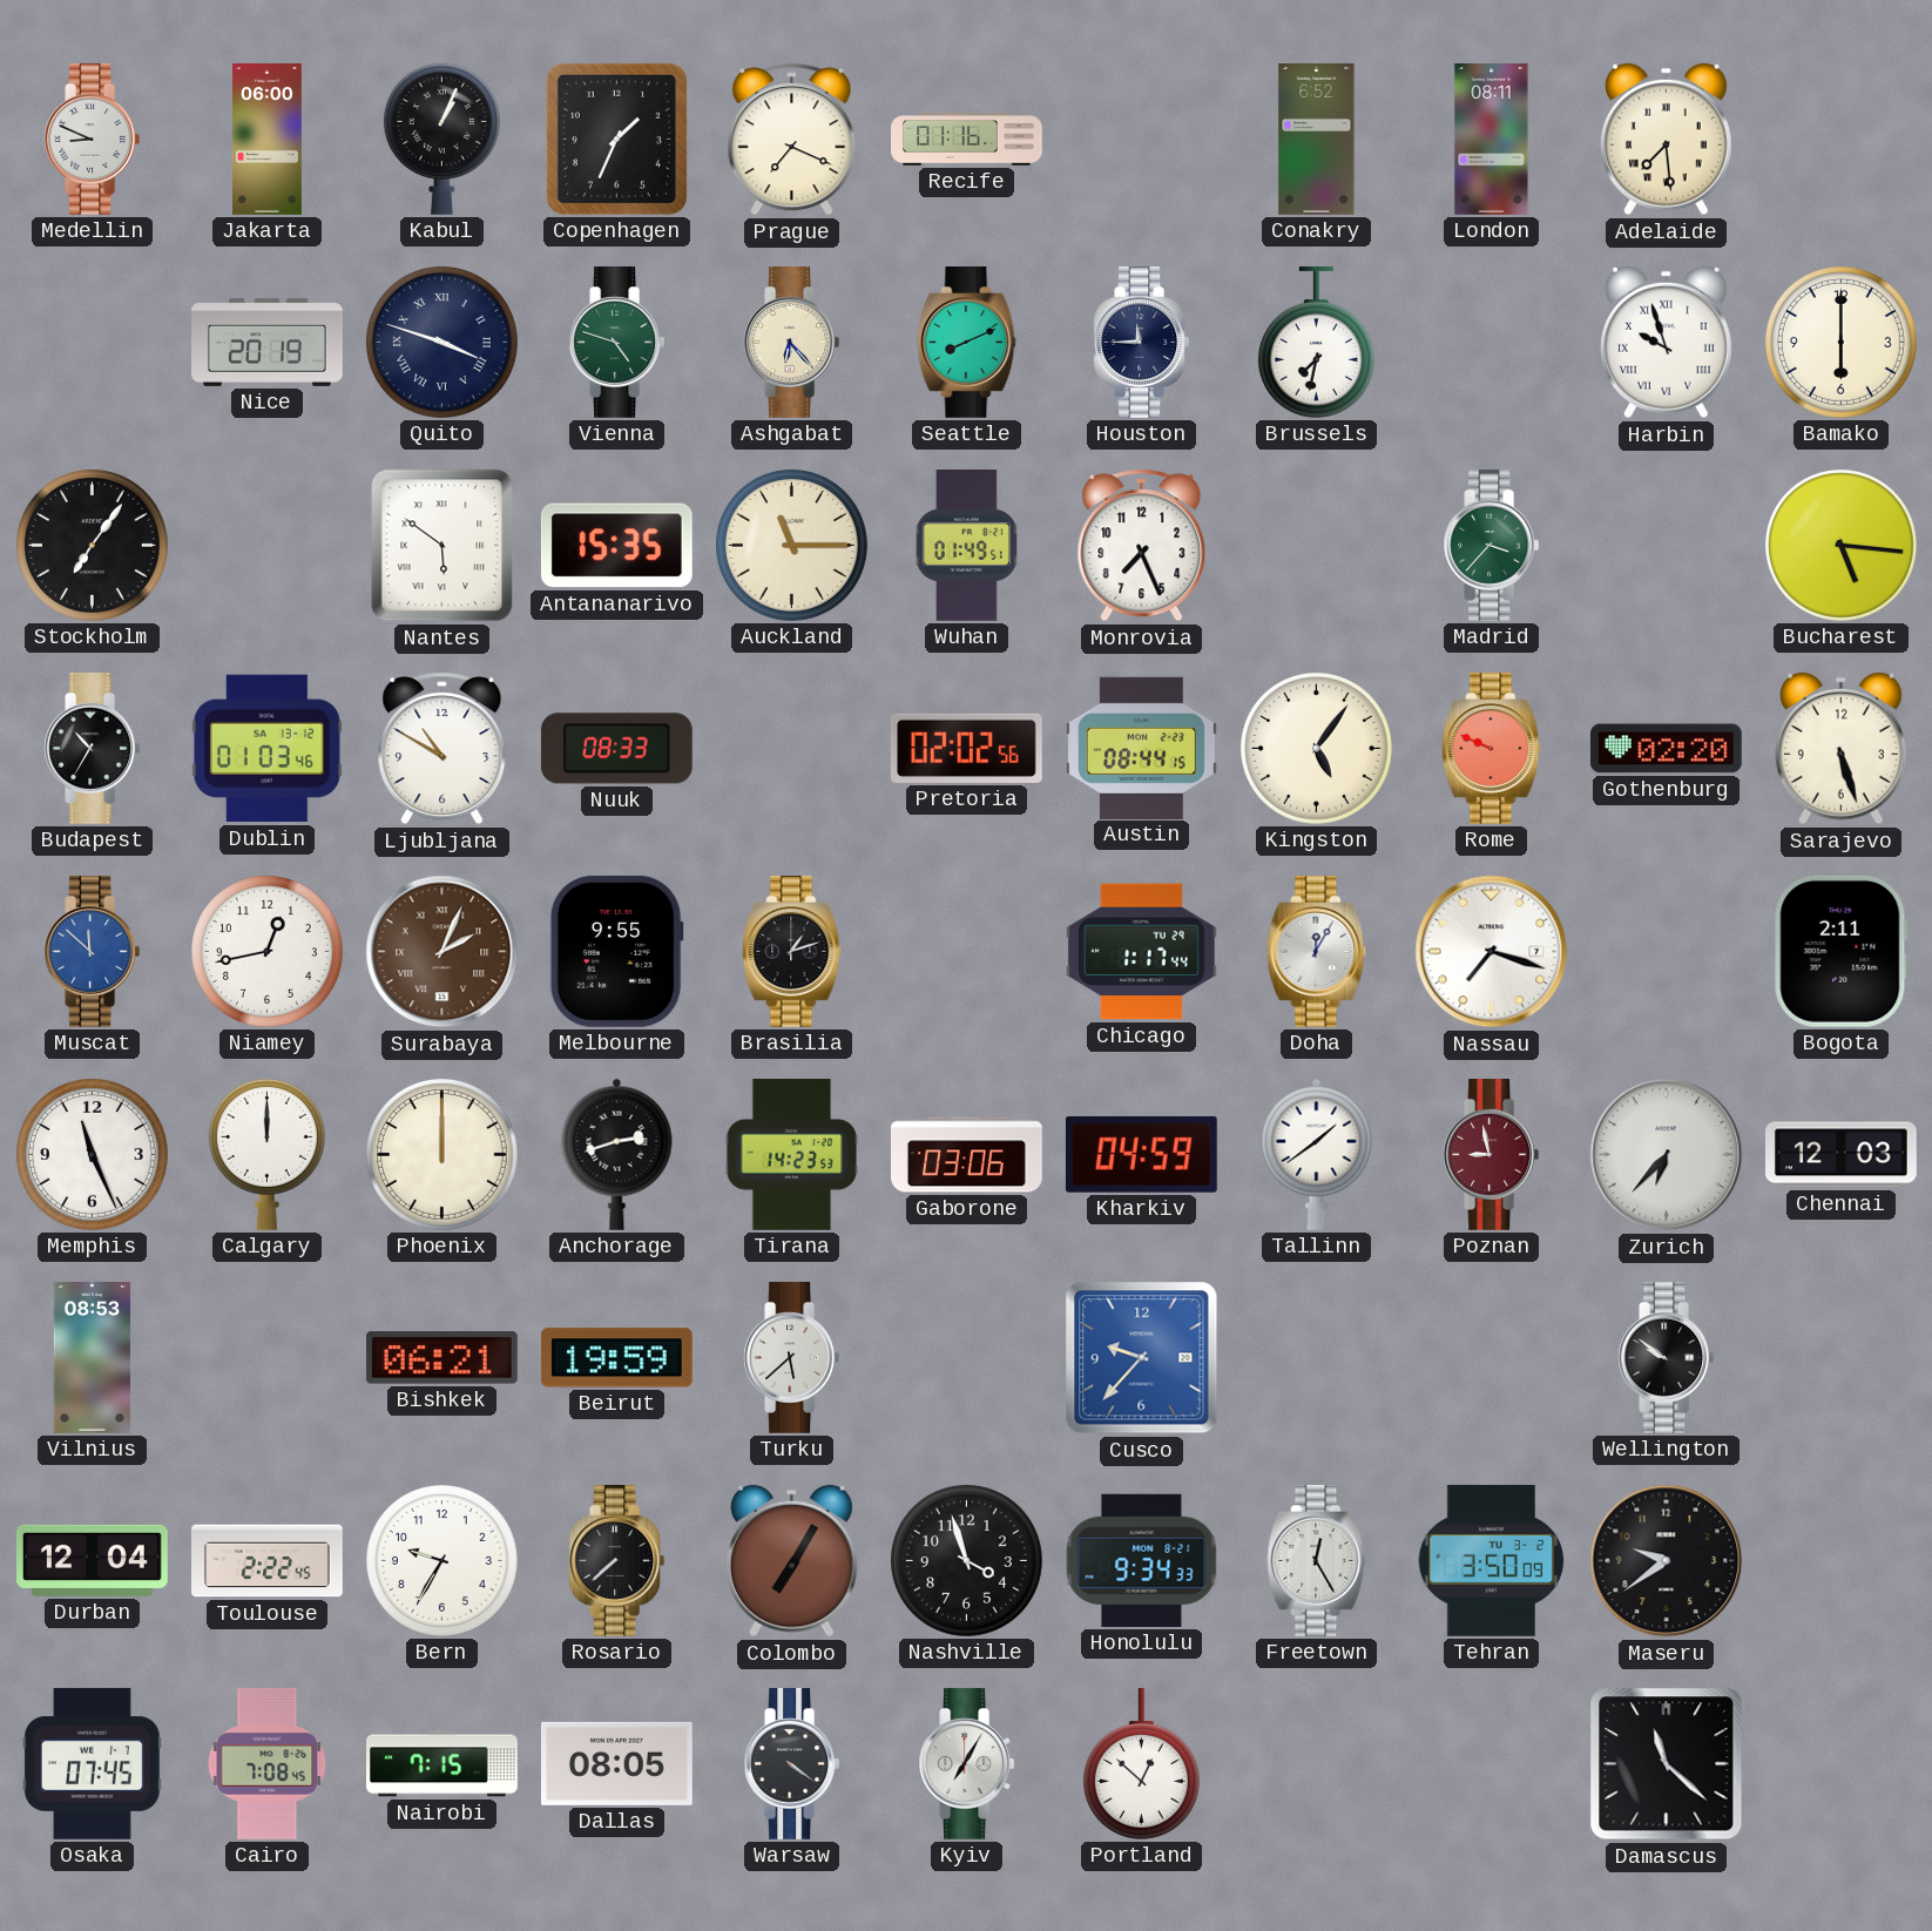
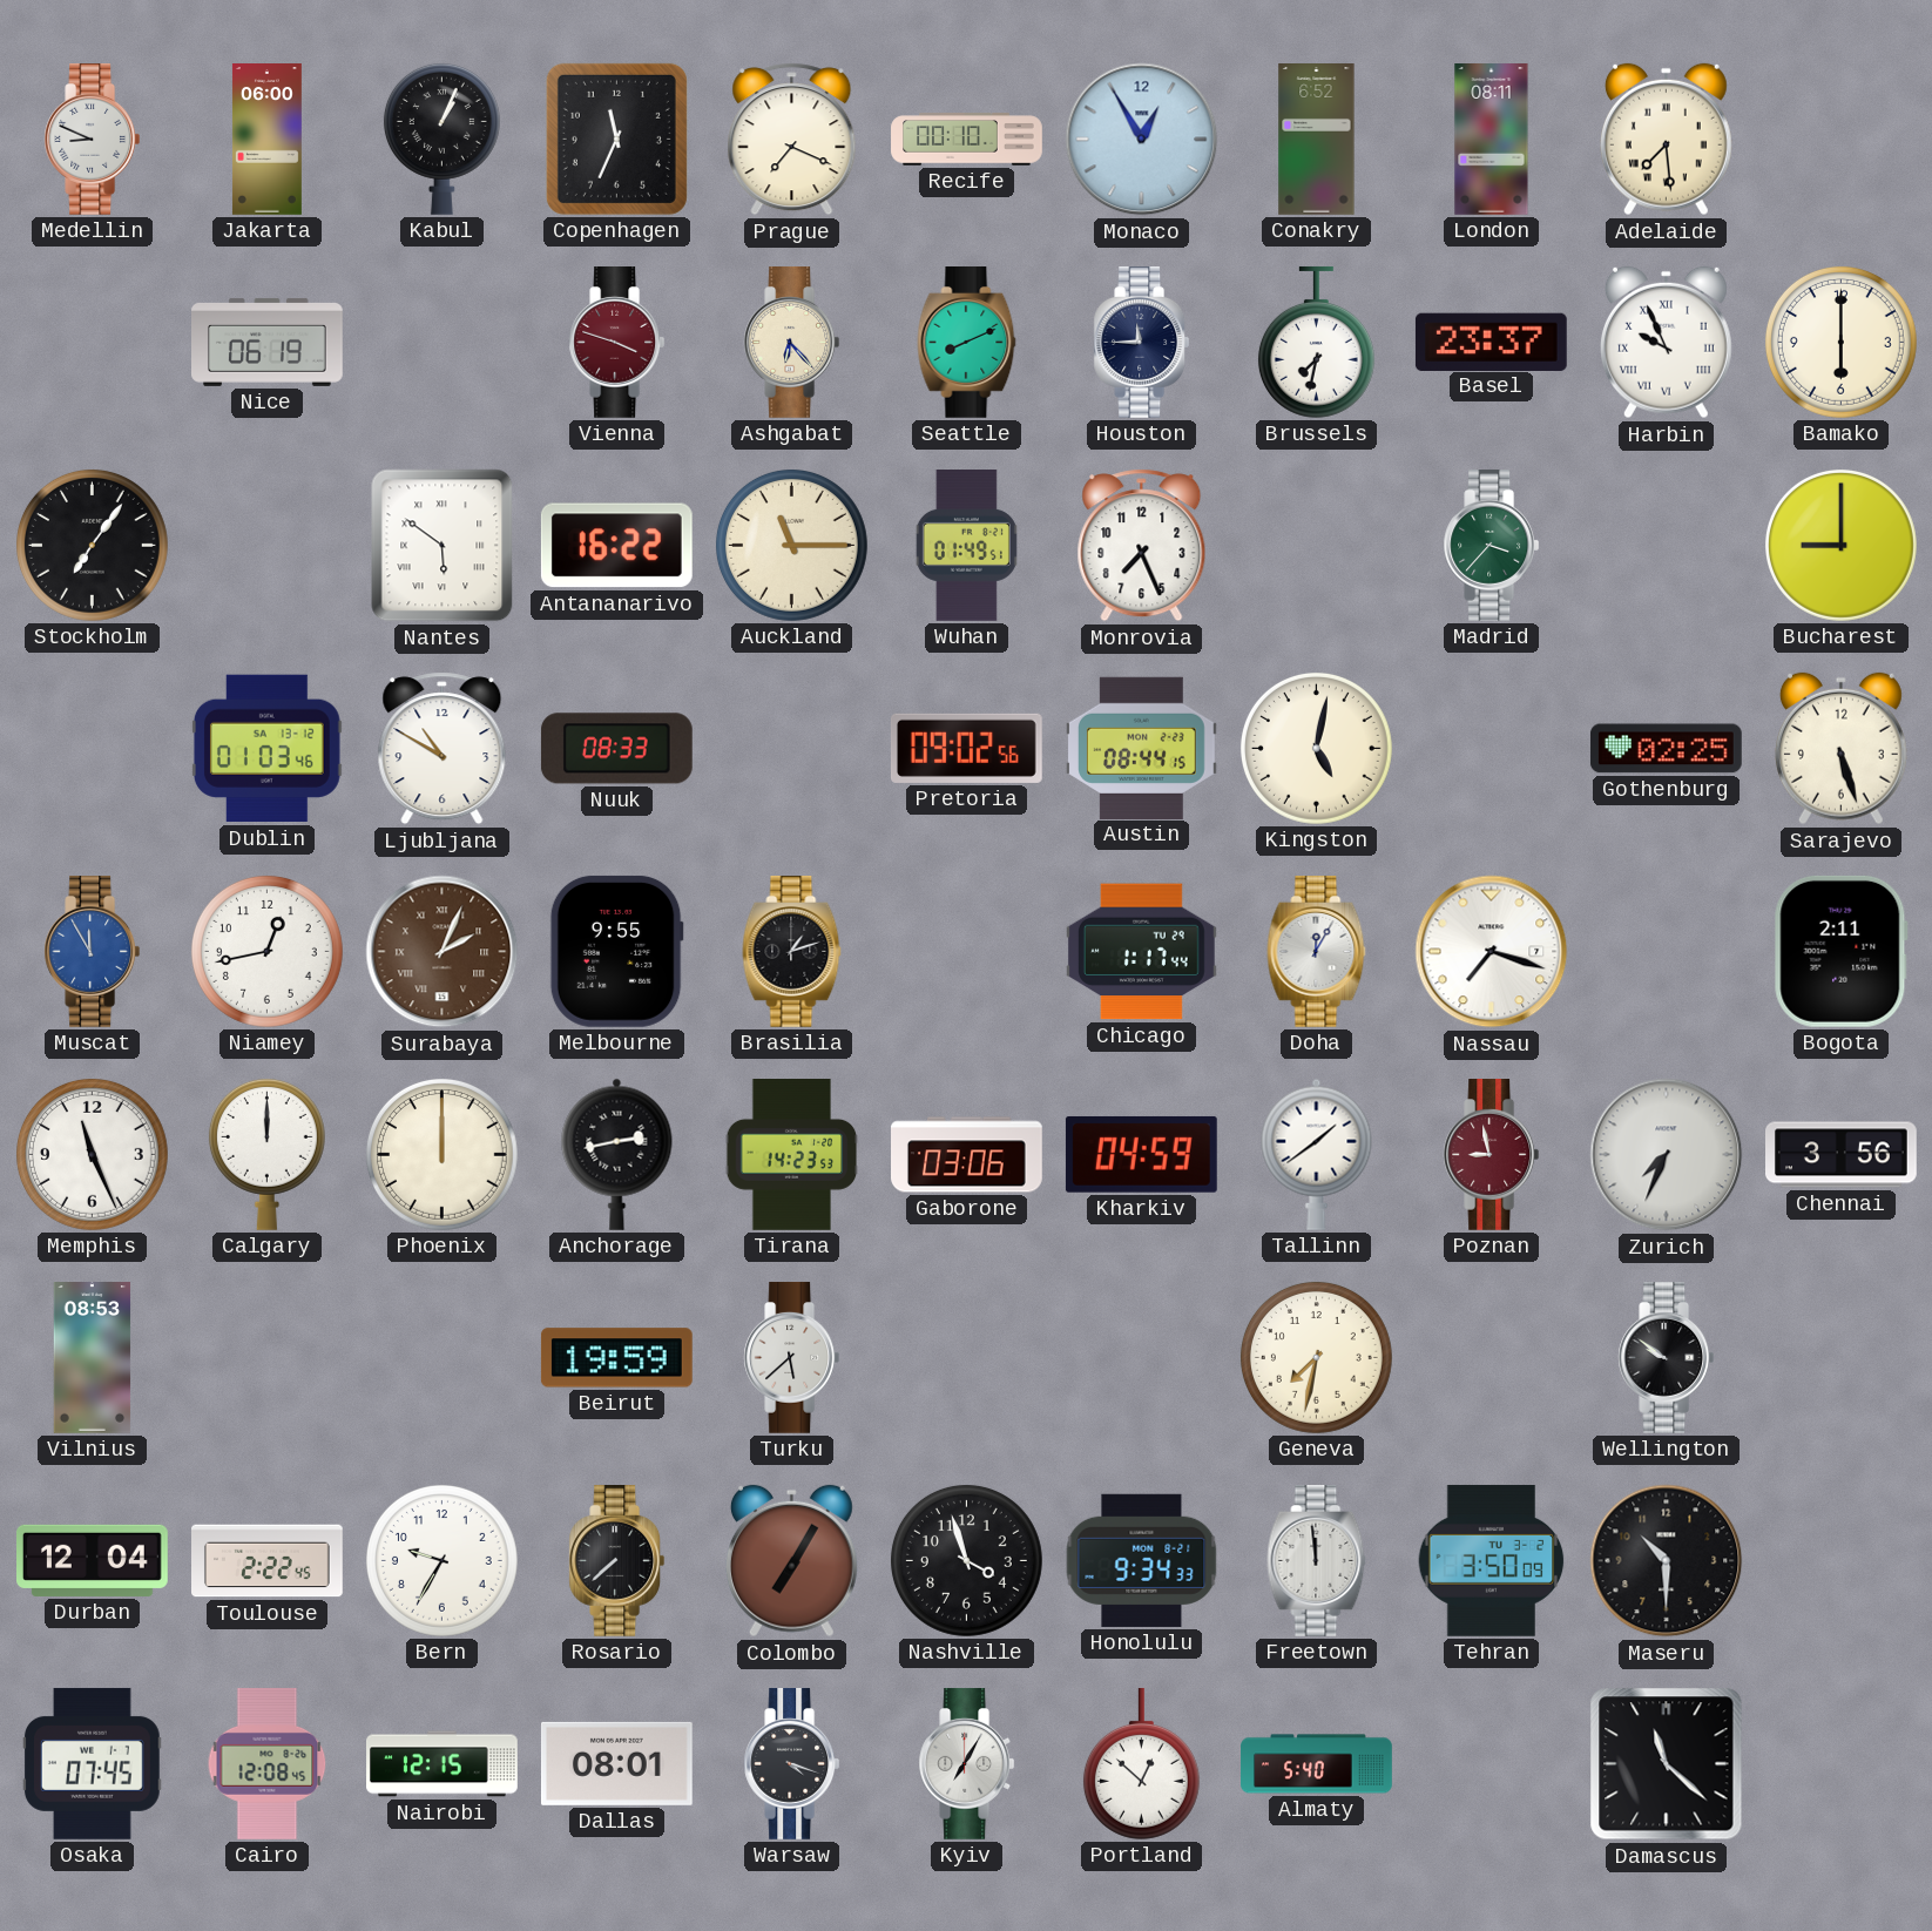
Copenhagen: 1:34 -> 11:34
Recife: 01:16 -> 00:10
Monaco: none -> 12:55
Nice: 20:19 -> 06:19
Quito: 3:48 -> none
Vienna: 4:48 -> 3:48
Vienna dial: green -> burgundy
Basel: none -> 23:37
Harbin: 9:57 -> 9:56
Antananarivo: 15:35 -> 16:22
Bucharest: 5:16 -> 9:00
Budapest: 10:35 -> none
Pretoria: 02:02 -> 09:02
Kingston: 5:06 -> 5:02
Rome: 9:49 -> none
Gothenburg: 02:20 -> 02:25
Muscat: 11:52 -> 11:55
Anchorage: 2:42 -> 2:43
Zurich: 6:37 -> 7:34
Chennai: 12:03 -> 3:56
Bishkek: 06:21 -> none
Cusco: 9:37 -> none
Geneva: none -> 7:32
Freetown: 12:25 -> 11:59
Maseru: 9:39 -> 10:30
Cairo: 7:08 -> 12:08
Nairobi: 7:15 -> 12:15
Dallas: 08:05 -> 08:01
Warsaw: 4:21 -> 4:18
Almaty: none -> 5:40
